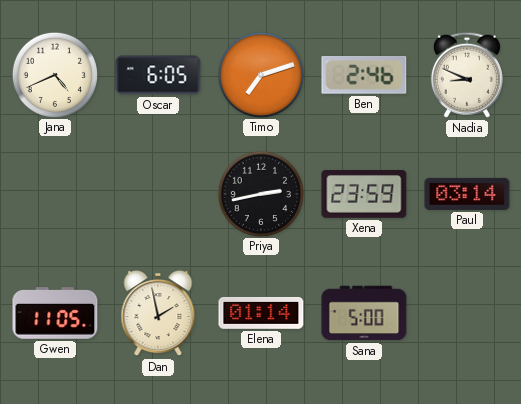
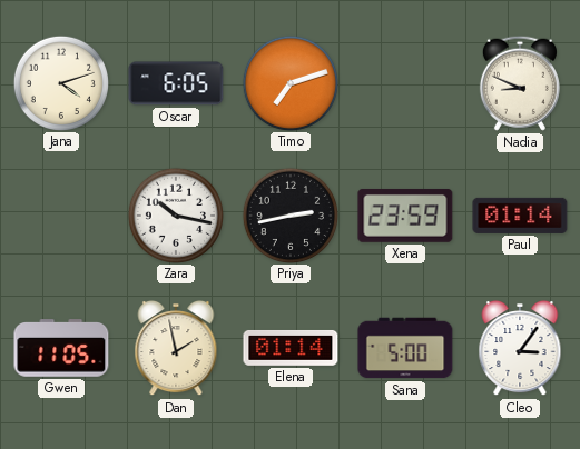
Jana: 4:41 -> 4:12
Ben: 2:46 -> none
Zara: none -> 10:17
Paul: 03:14 -> 01:14
Cleo: none -> 3:06
